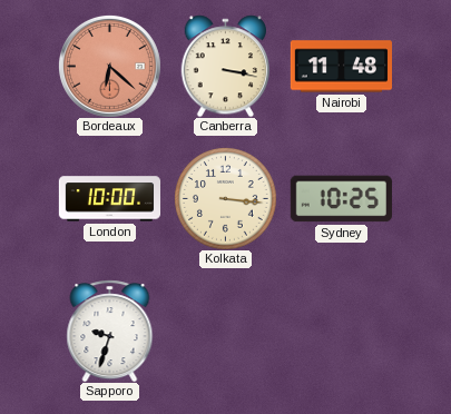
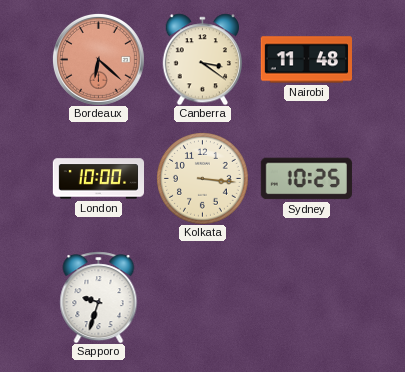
Canberra: 3:17 -> 3:21
